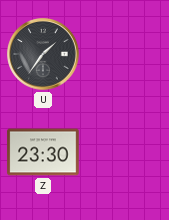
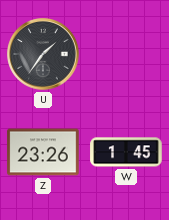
Z: 23:30 -> 23:26
W: none -> 1:45
